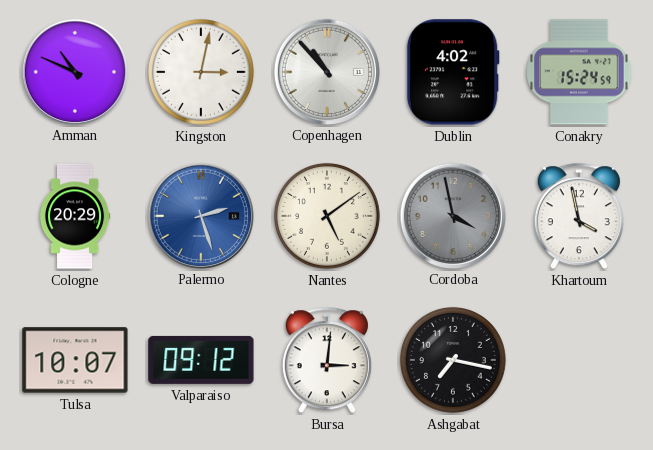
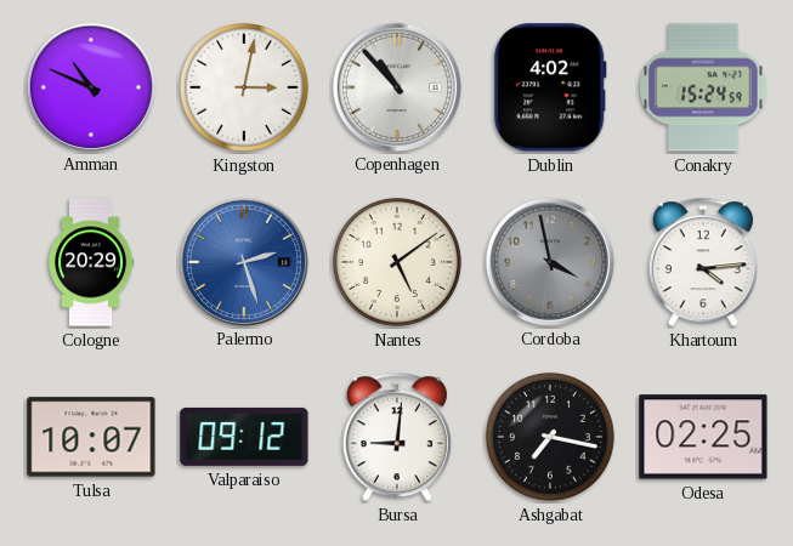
Khartoum: 3:58 -> 4:14
Bursa: 3:01 -> 9:01
Odesa: none -> 02:25
